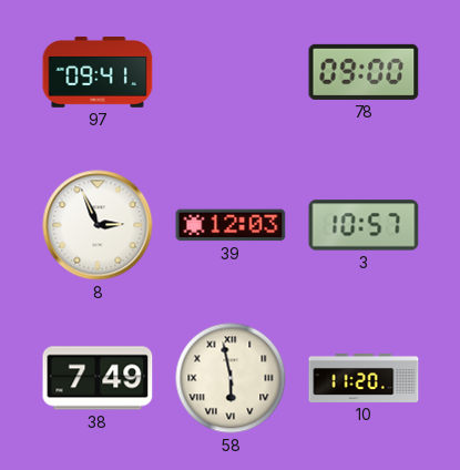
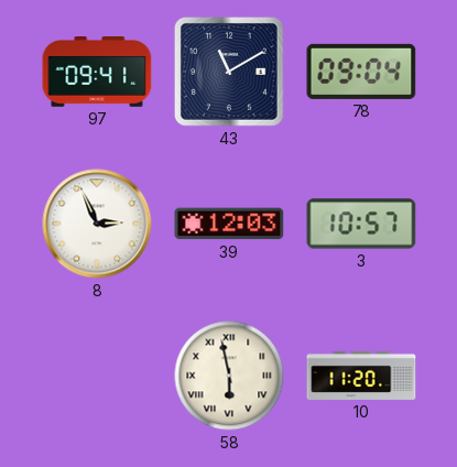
43: none -> 11:10
78: 09:00 -> 09:04
38: 7:49 -> none
